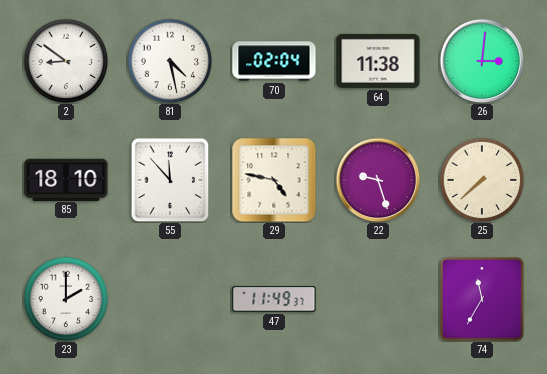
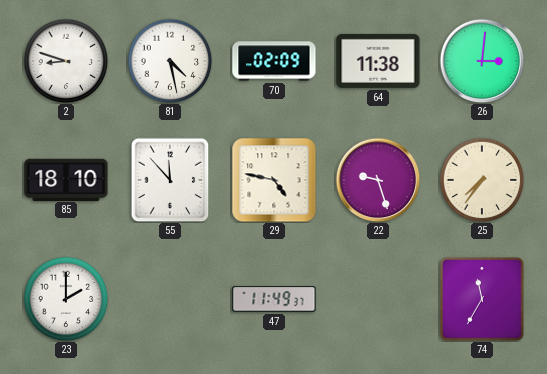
2: 8:51 -> 8:48
70: 02:04 -> 02:09
25: 7:38 -> 7:36
